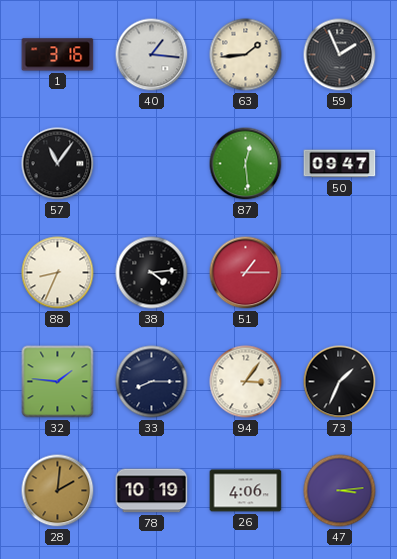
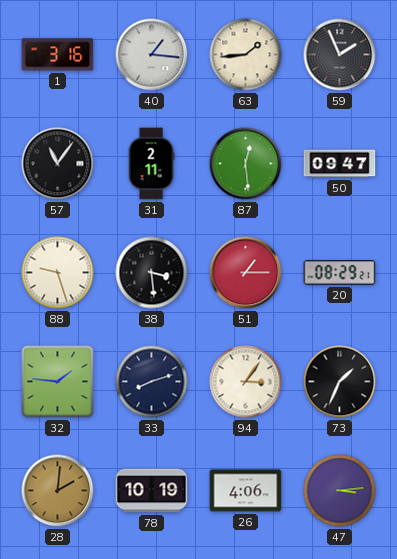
31: none -> 2:11
88: 8:34 -> 9:27
38: 4:14 -> 3:29
20: none -> 08:29
33: 8:15 -> 8:12
